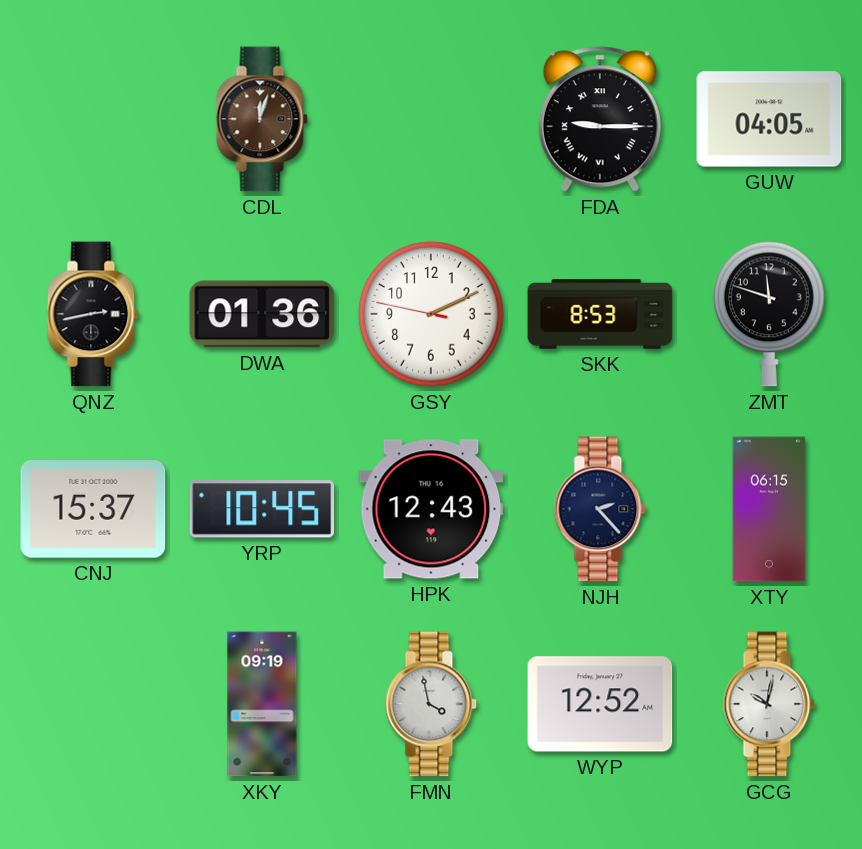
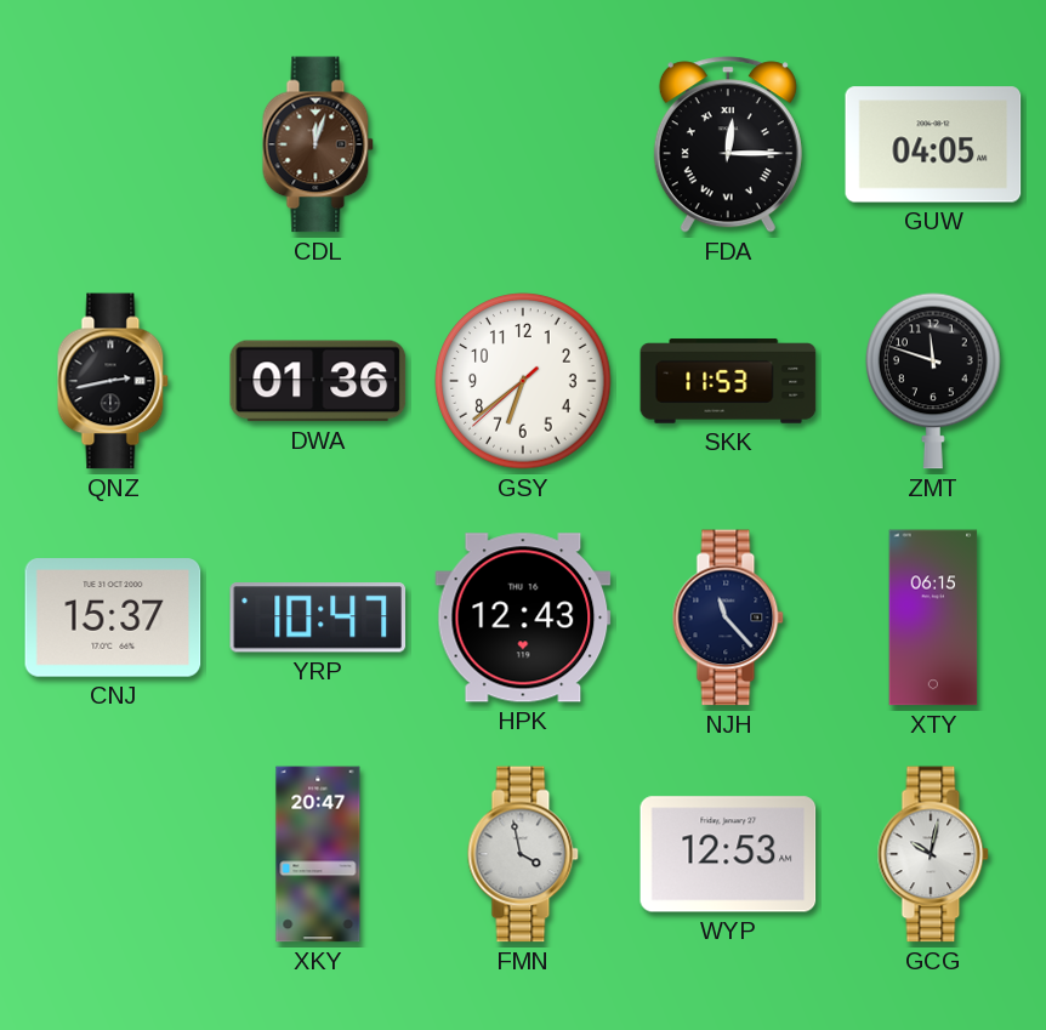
FDA: 9:15 -> 12:15
GSY: 2:10 -> 6:38
SKK: 8:53 -> 11:53
YRP: 10:45 -> 10:47
NJH: 2:23 -> 11:23
XKY: 09:19 -> 20:47
WYP: 12:52 -> 12:53
